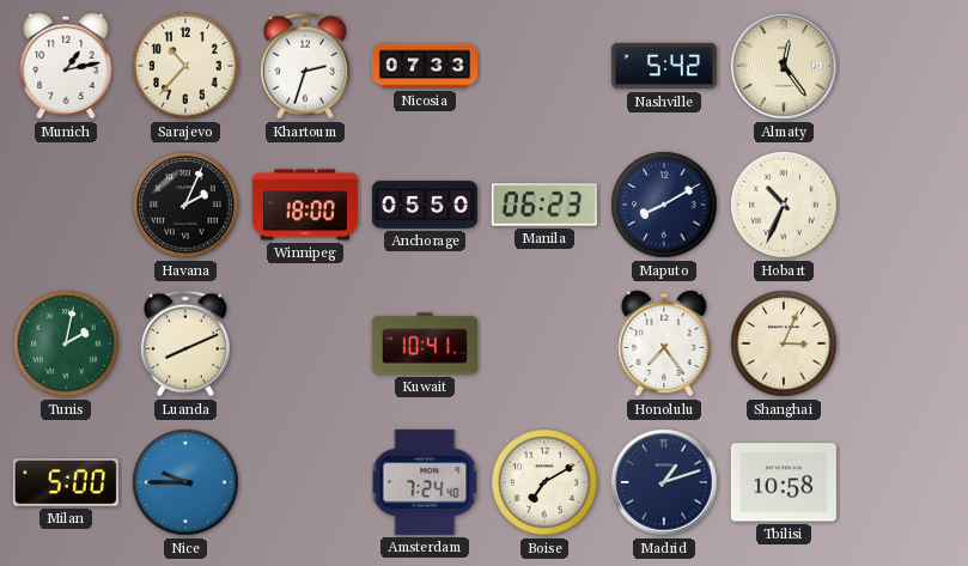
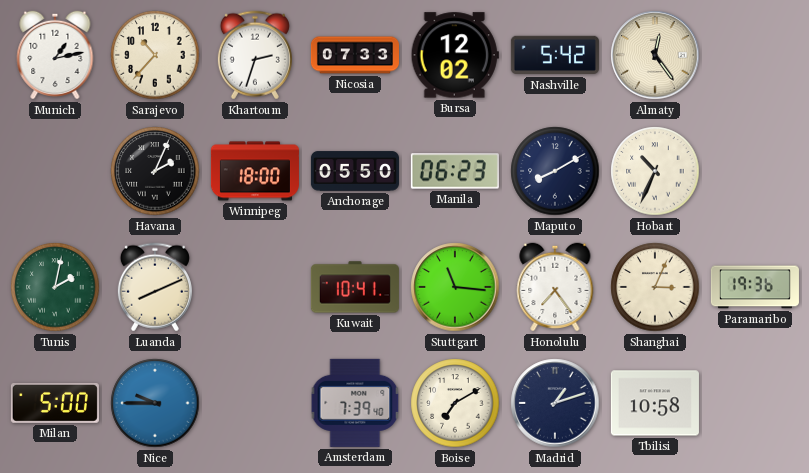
Bursa: none -> 12:02
Stuttgart: none -> 11:16
Paramaribo: none -> 19:36
Amsterdam: 7:24 -> 7:39
